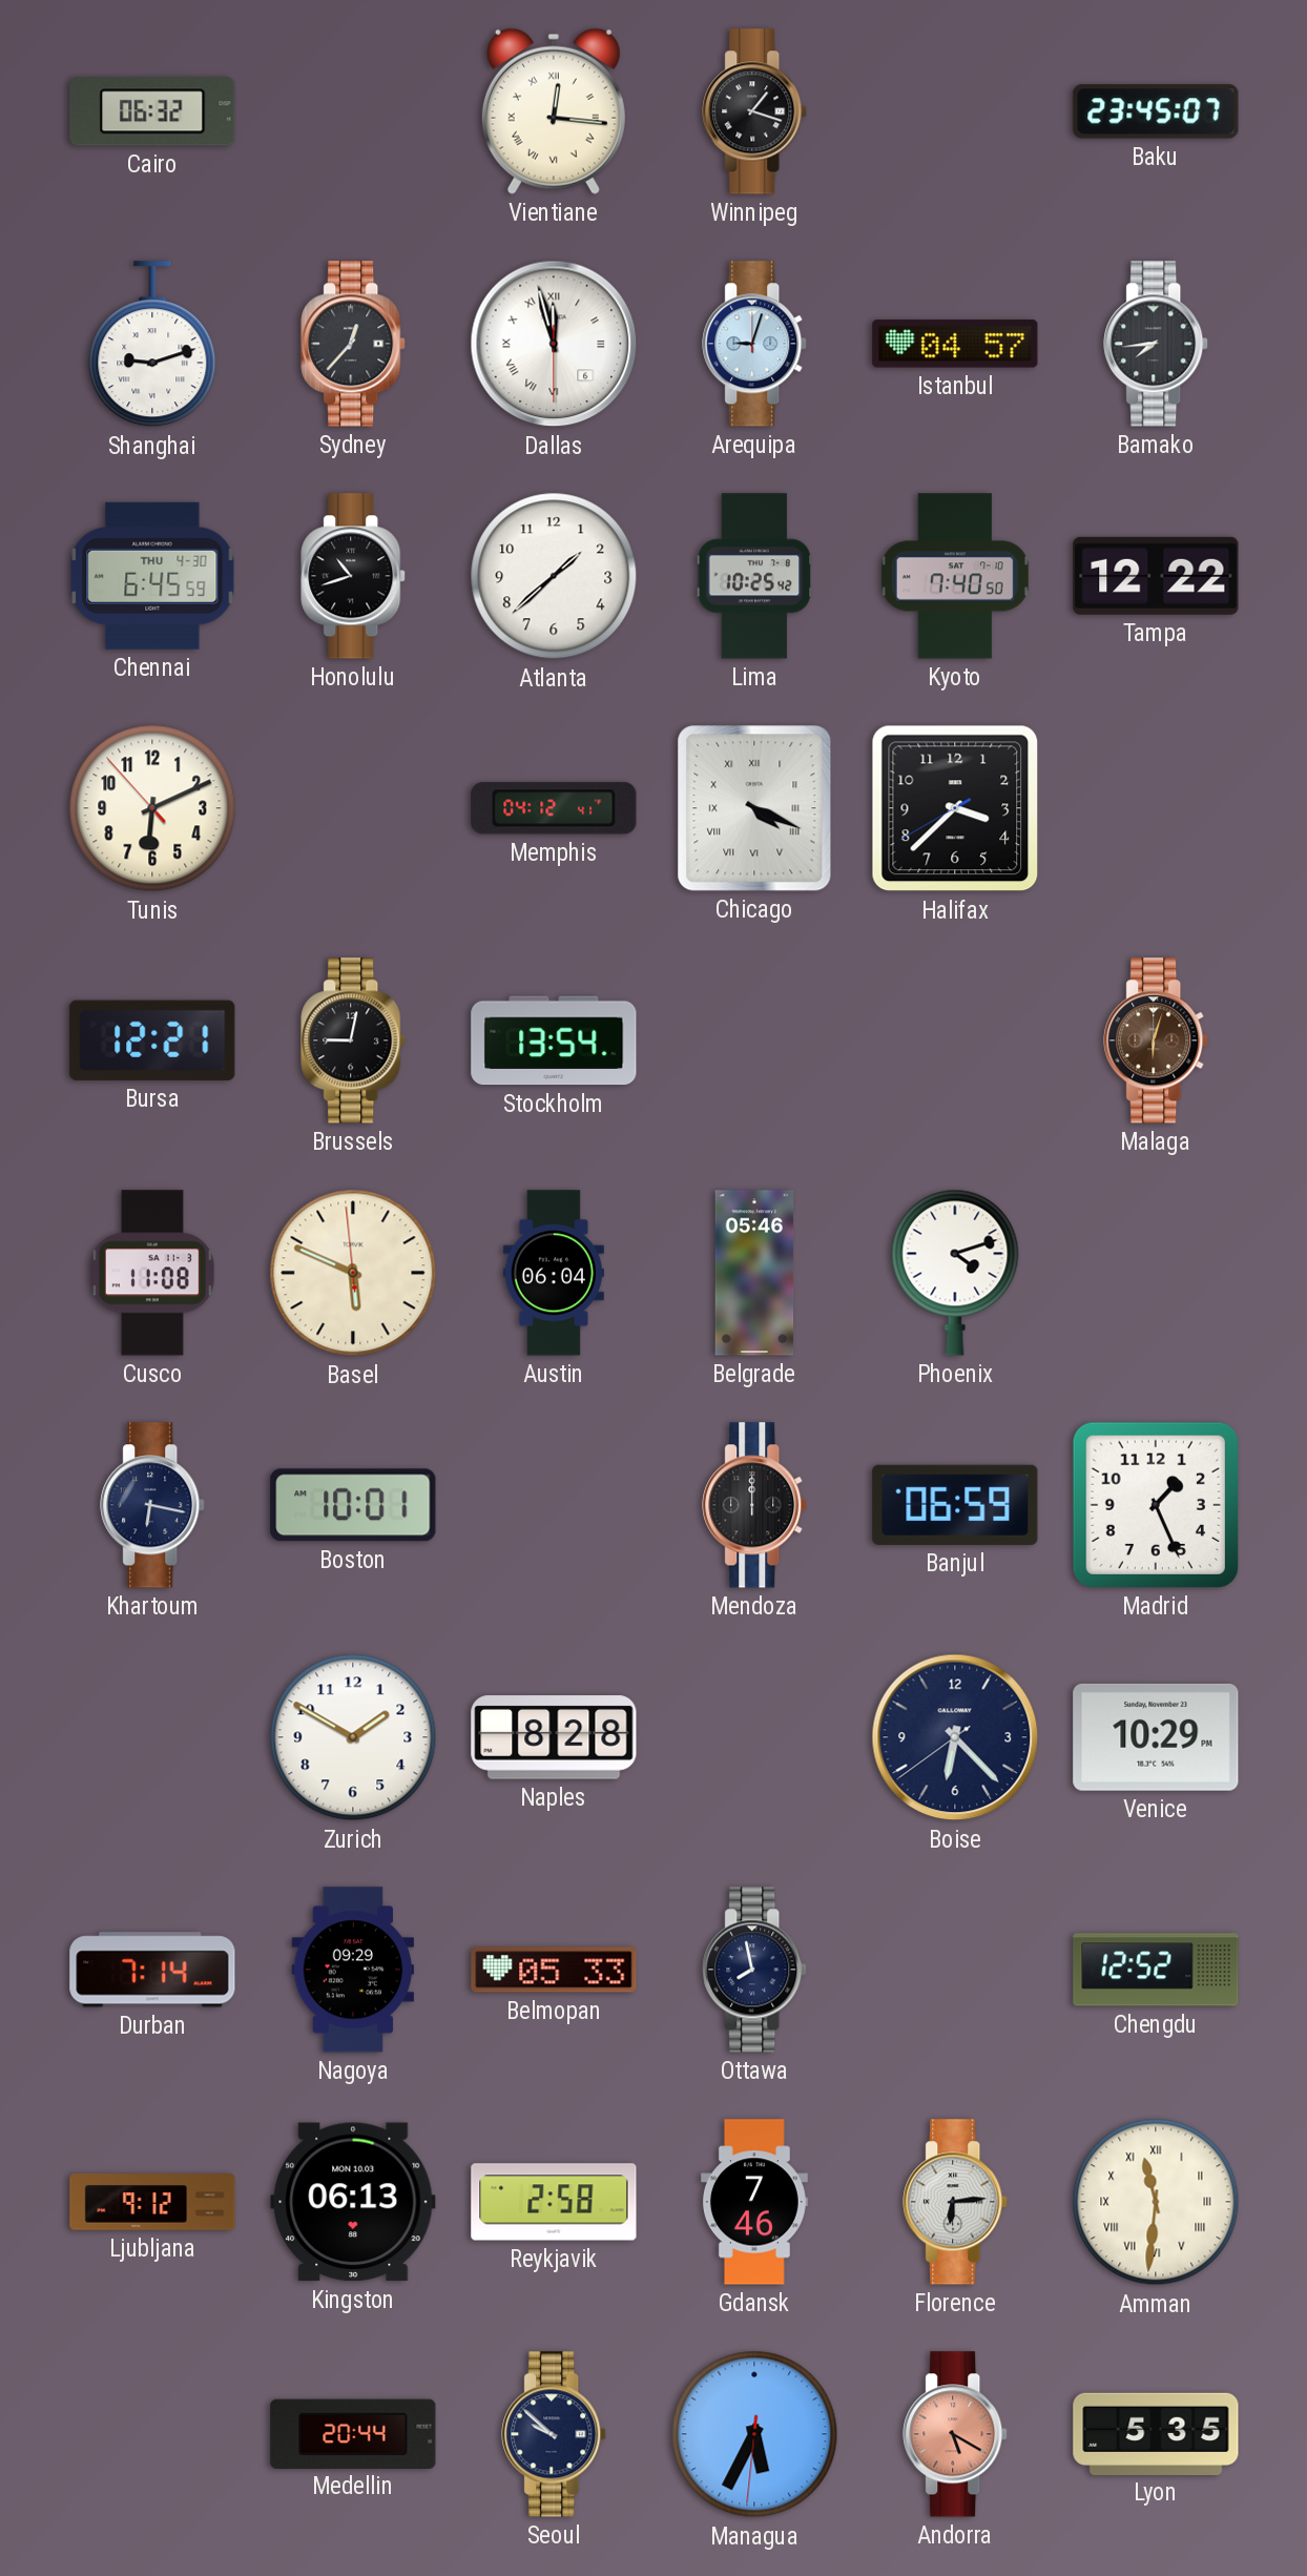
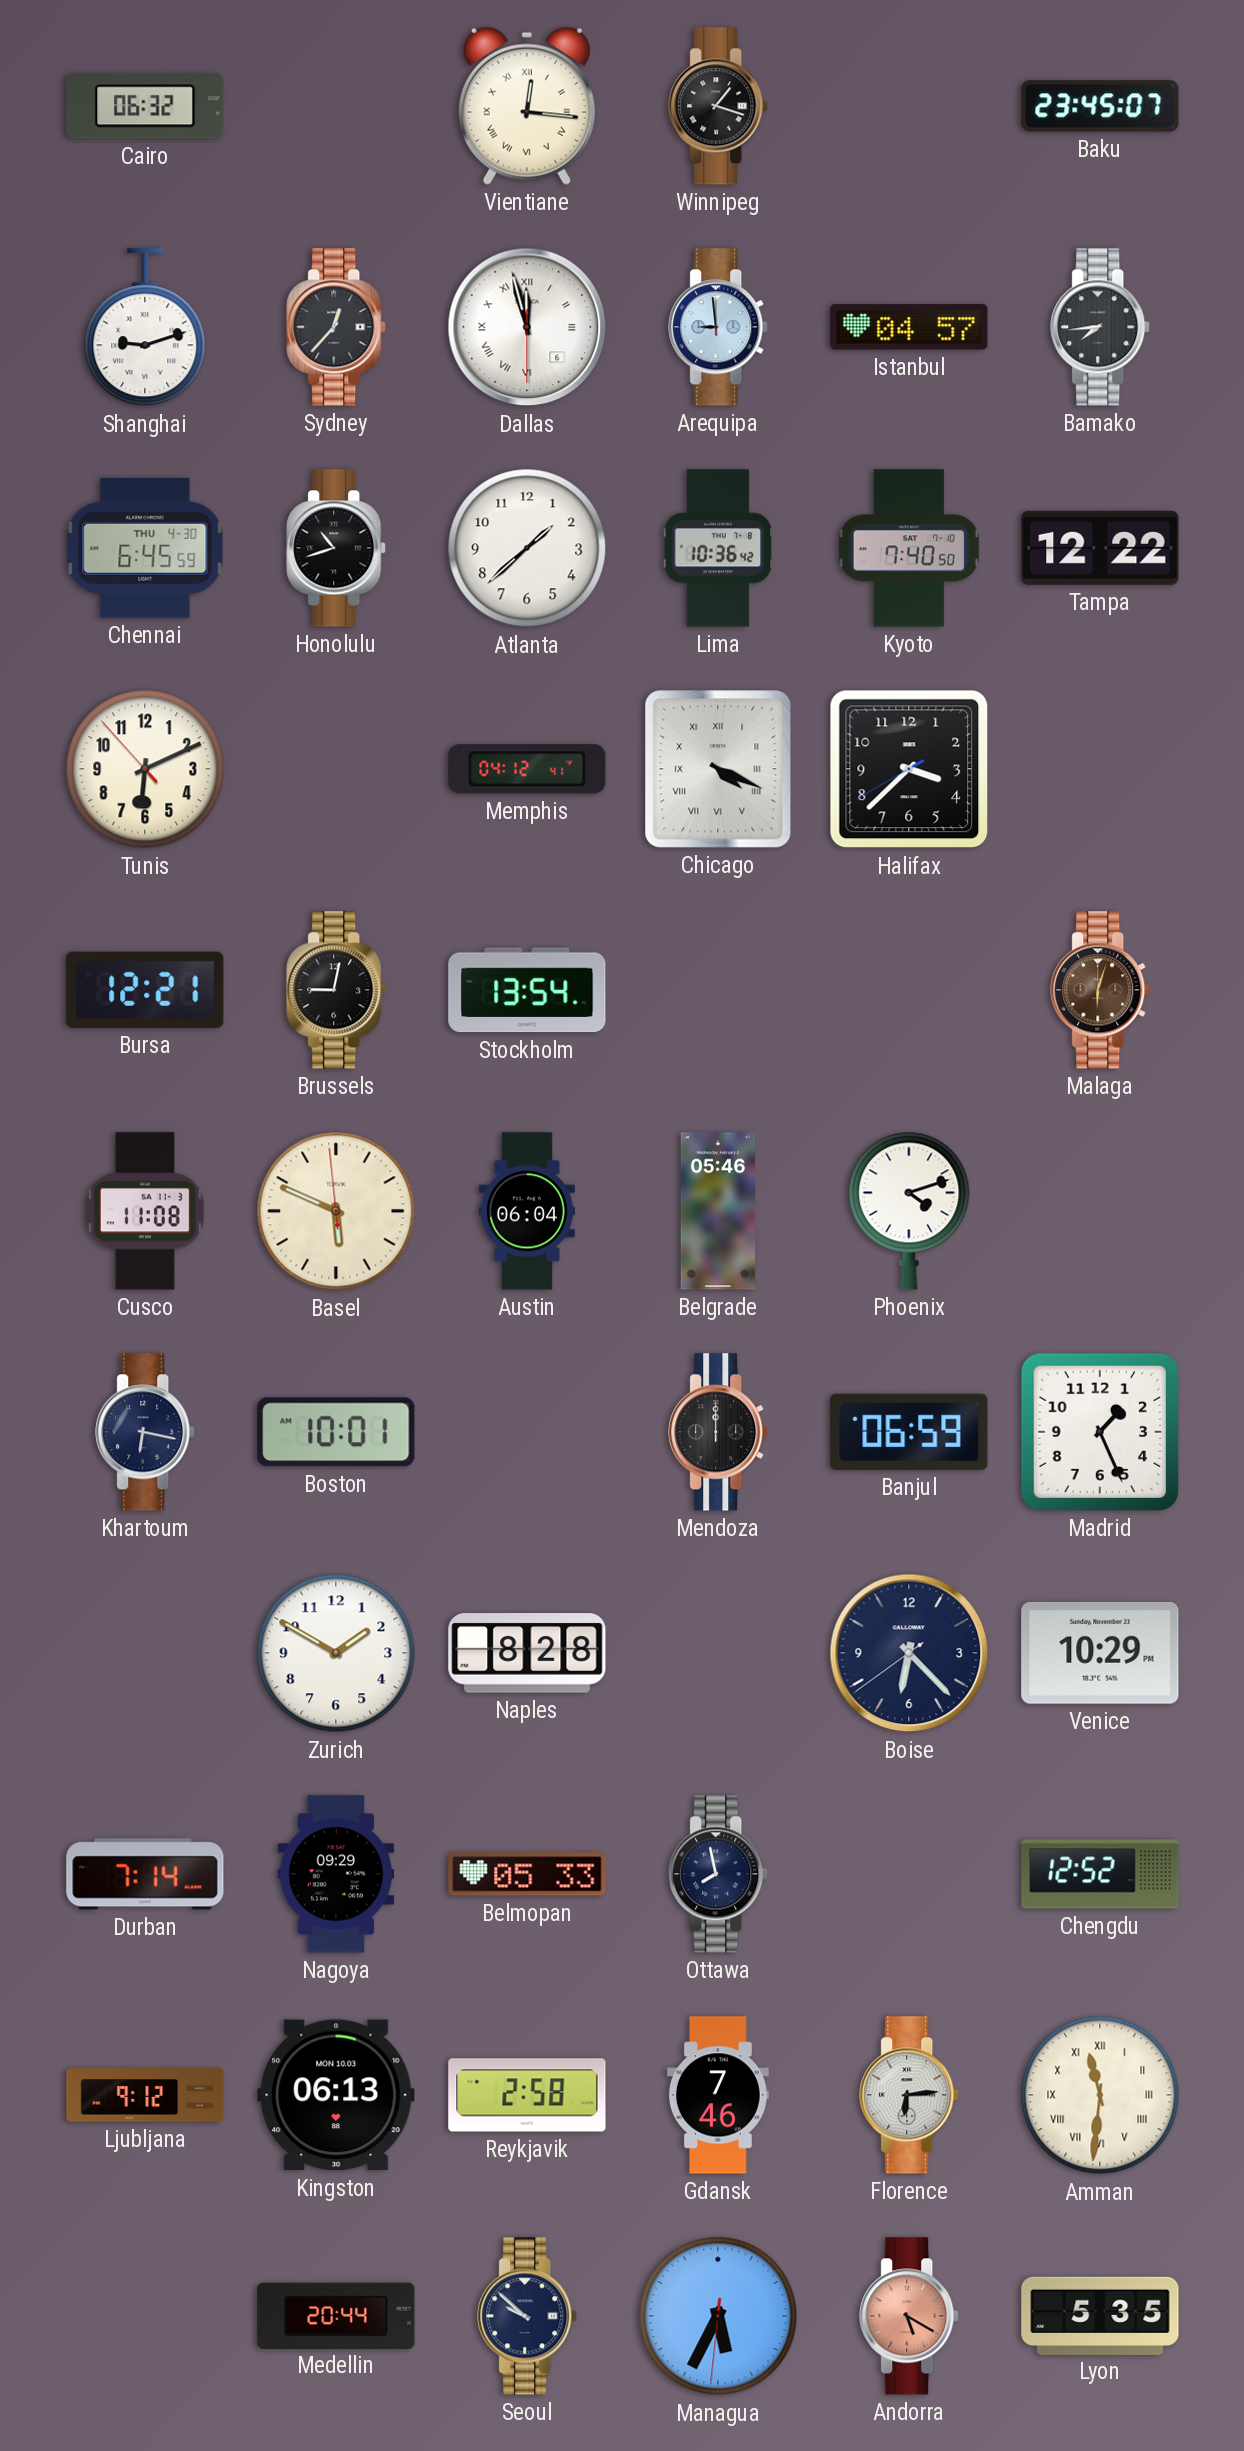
Arequipa: 9:03 -> 8:59
Lima: 10:25 -> 10:36
